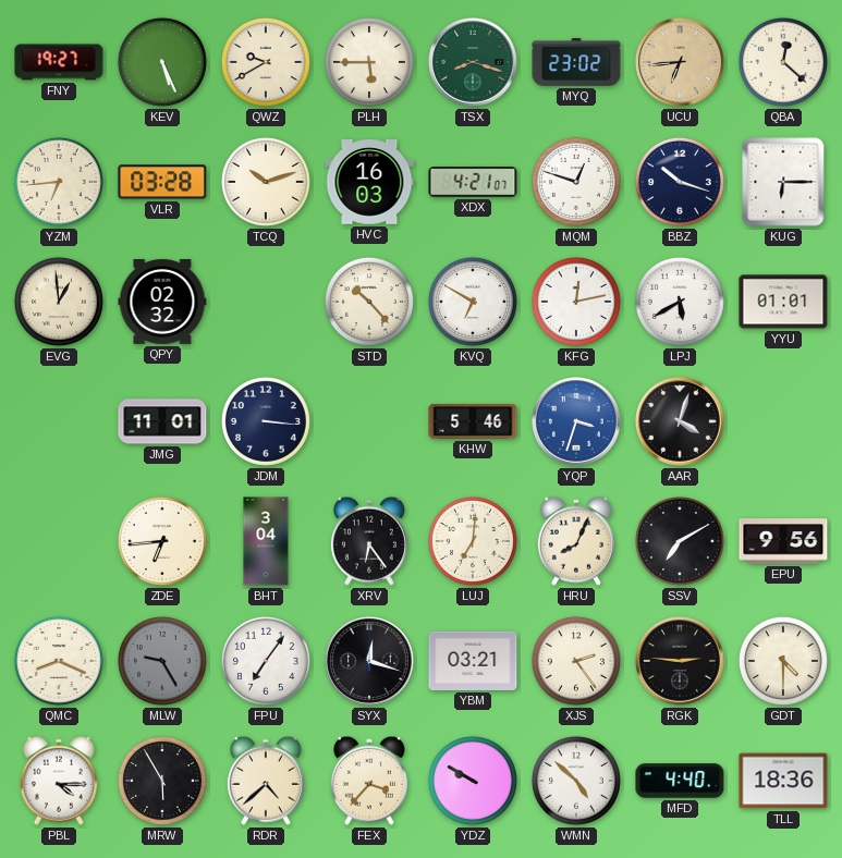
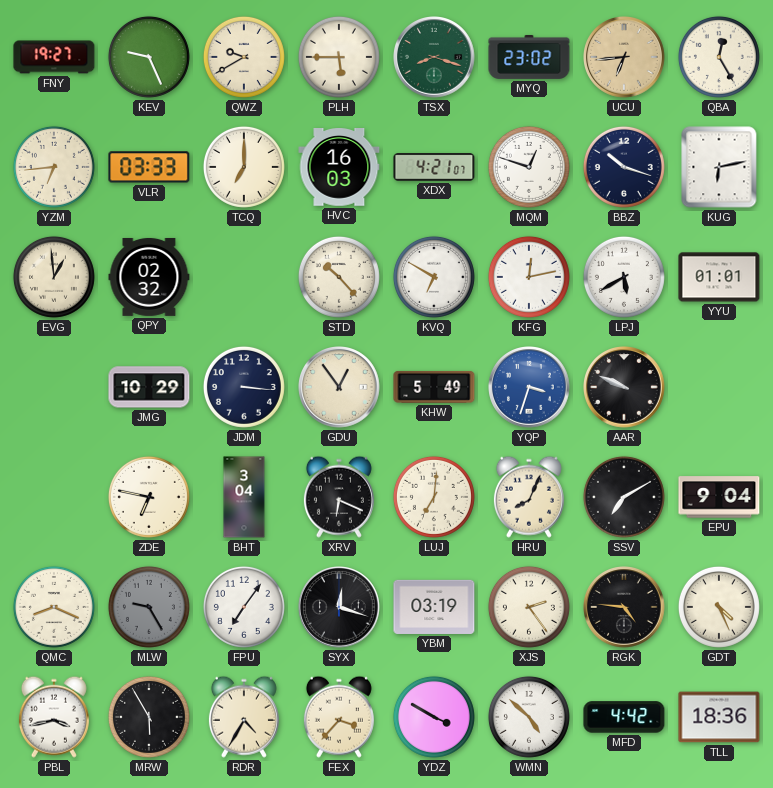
KEV: 5:26 -> 9:26
QBA: 12:22 -> 12:25
VLR: 03:28 -> 03:33
TCQ: 10:12 -> 7:00
KUG: 6:15 -> 6:13
JMG: 11:01 -> 10:29
GDU: none -> 12:54
KHW: 5:46 -> 5:49
AAR: 4:03 -> 9:49
ZDE: 6:44 -> 6:47
XRV: 6:24 -> 6:19
EPU: 9:56 -> 9:04
YBM: 03:21 -> 03:19
RGK: 2:46 -> 4:46
GDT: 4:30 -> 4:26
PBL: 4:15 -> 3:43
RDR: 4:38 -> 4:35
YDZ: 9:50 -> 3:50
MFD: 4:40 -> 4:42
